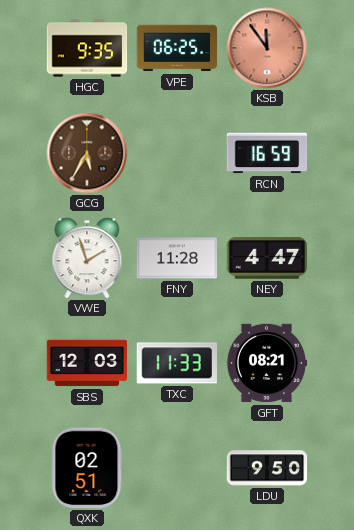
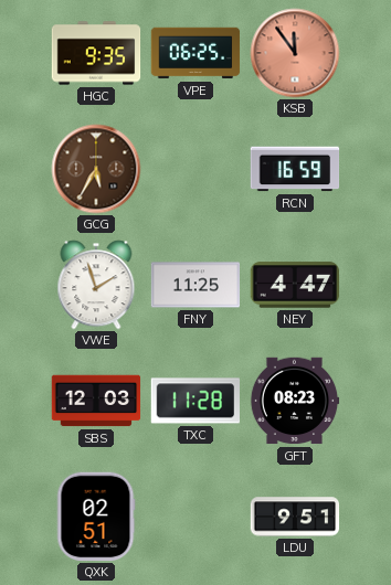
FNY: 11:28 -> 11:25
TXC: 11:33 -> 11:28
GFT: 08:21 -> 08:23
LDU: 9:50 -> 9:51
